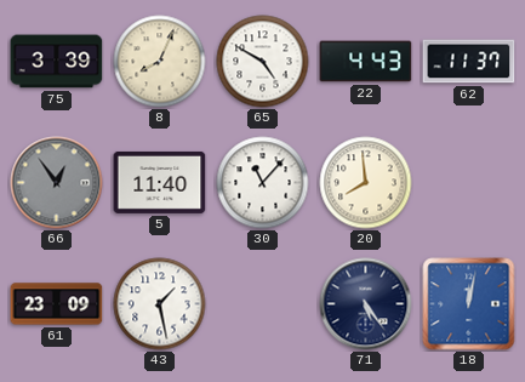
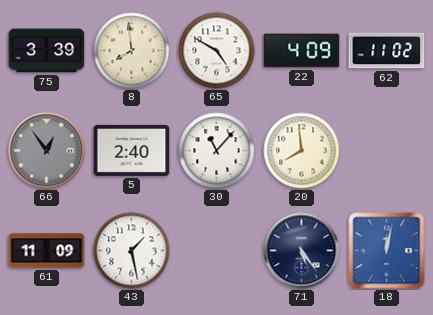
8: 8:04 -> 7:59
22: 4:43 -> 4:09
62: 11:37 -> 11:02
5: 11:40 -> 2:40
61: 23:09 -> 11:09
